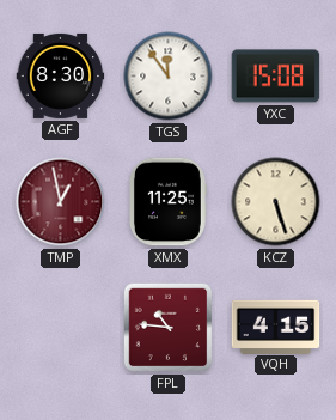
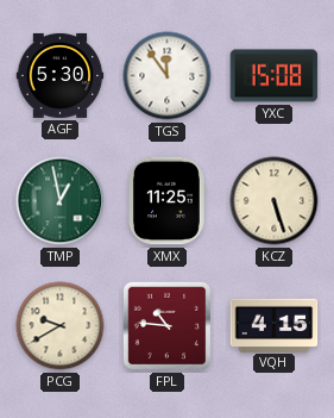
AGF: 8:30 -> 5:30
TMP dial: burgundy -> green
PCG: none -> 9:40
